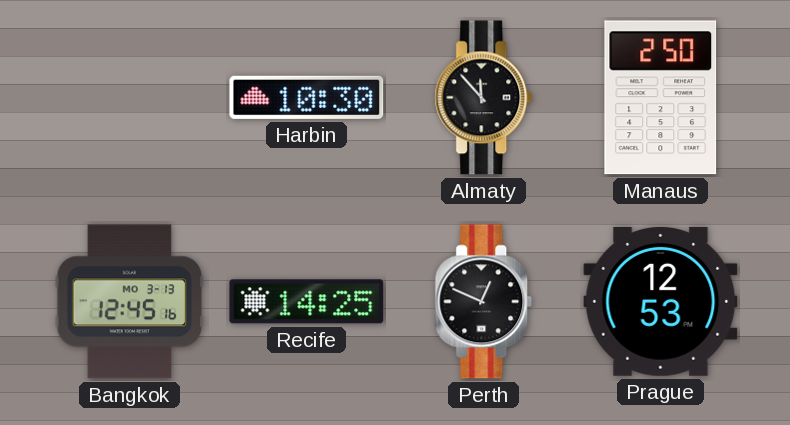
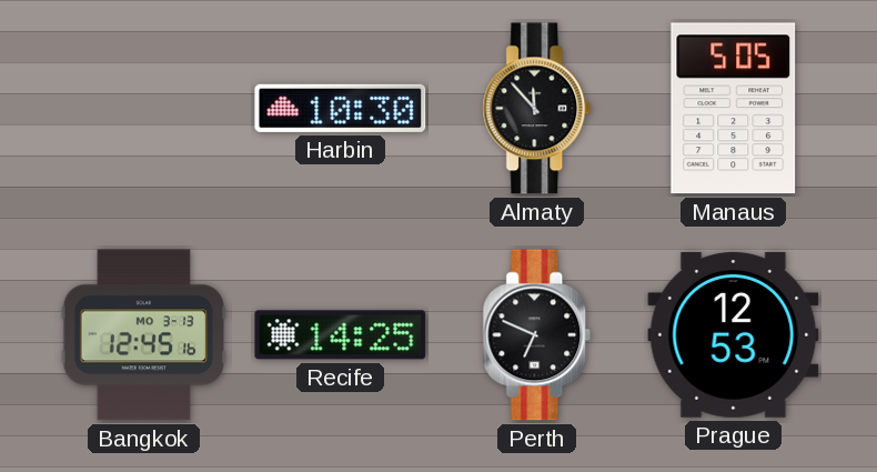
Manaus: 2:50 -> 5:05
Perth: 12:49 -> 6:49
